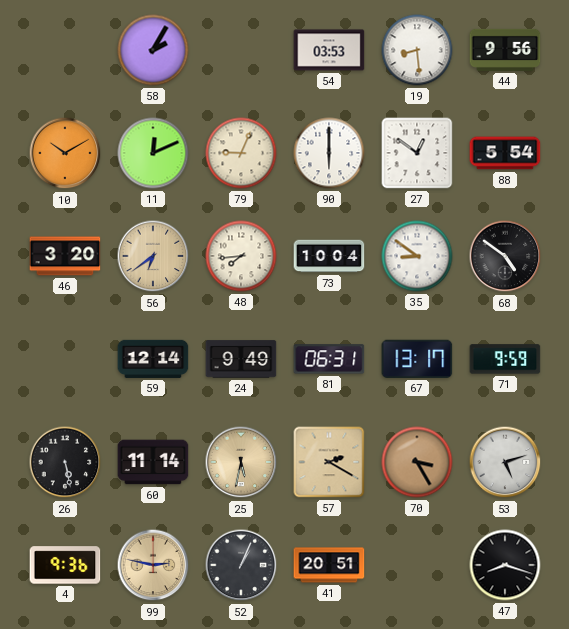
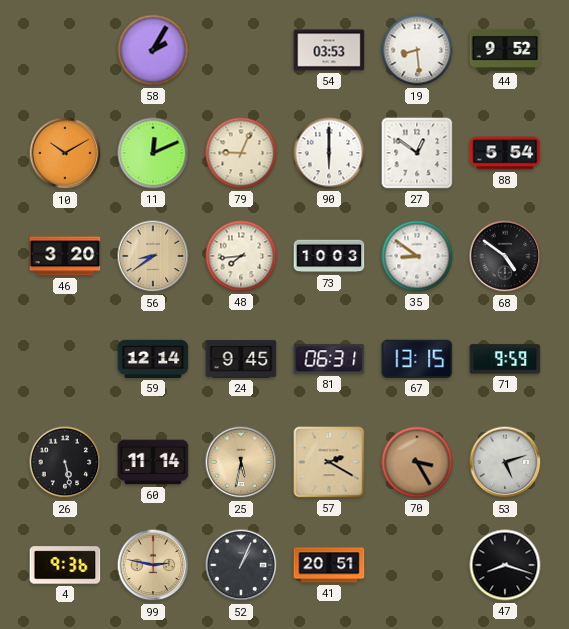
44: 9:56 -> 9:52
56: 6:39 -> 8:39
73: 10:04 -> 10:03
24: 9:49 -> 9:45
67: 13:17 -> 13:15
